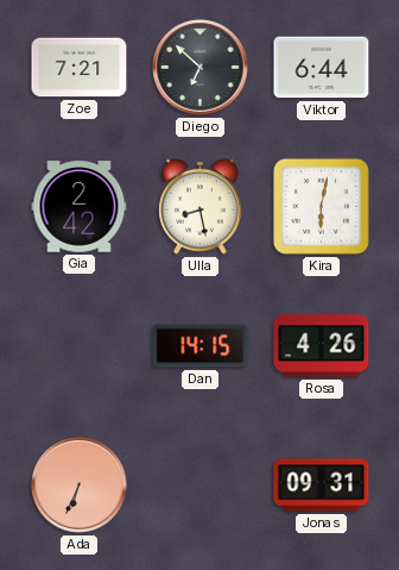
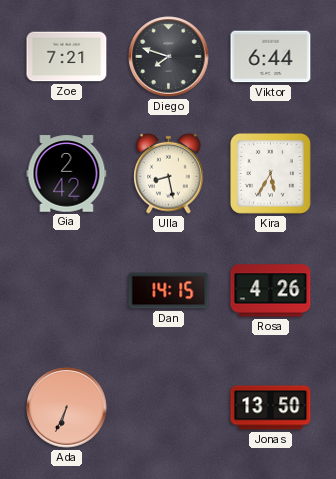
Diego: 6:52 -> 7:48
Kira: 6:02 -> 5:35
Jonas: 09:31 -> 13:50
